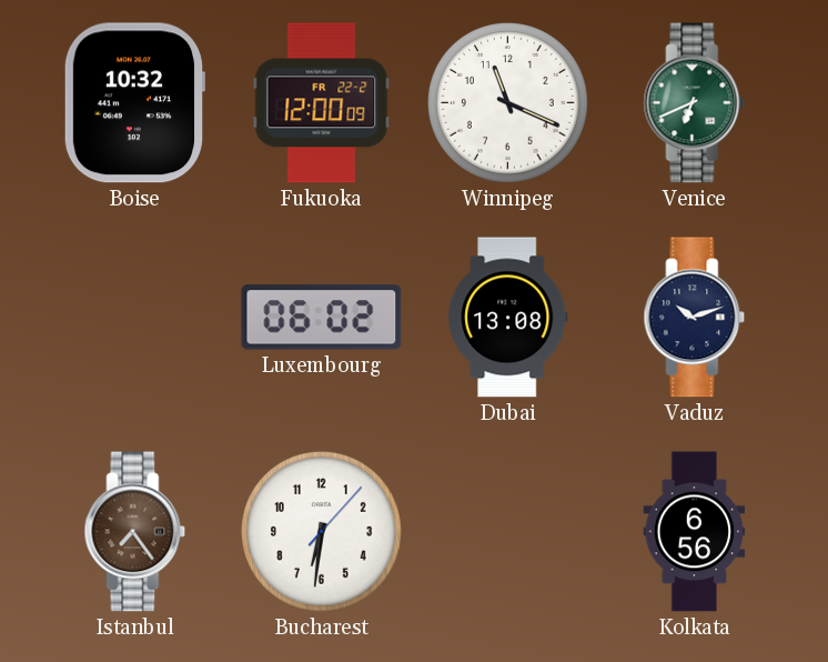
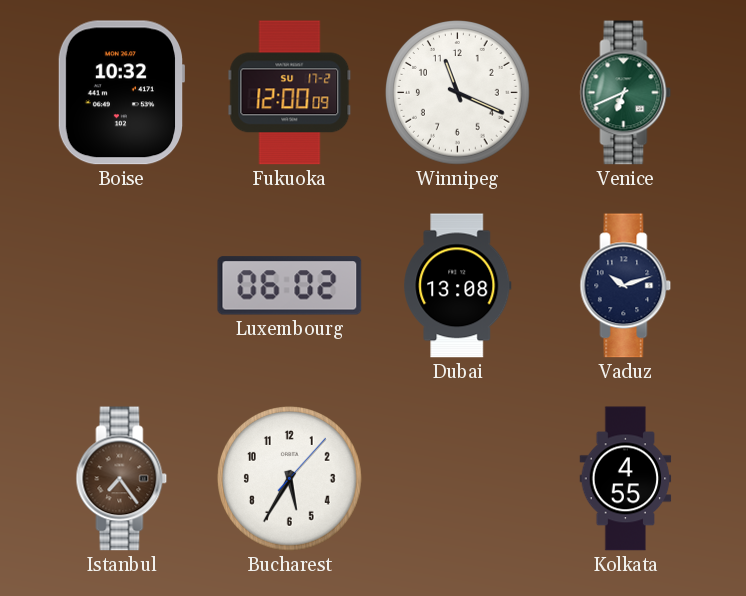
Fukuoka date: FR 22-2 -> SU 17-2
Bucharest: 6:31 -> 5:35
Kolkata: 6:56 -> 4:55
